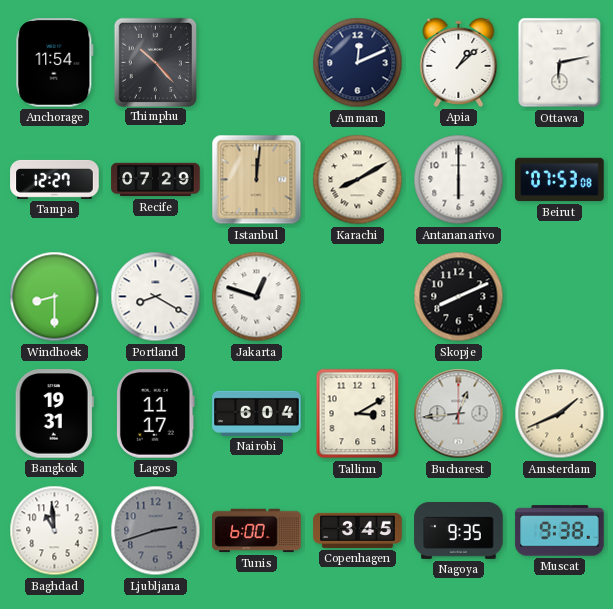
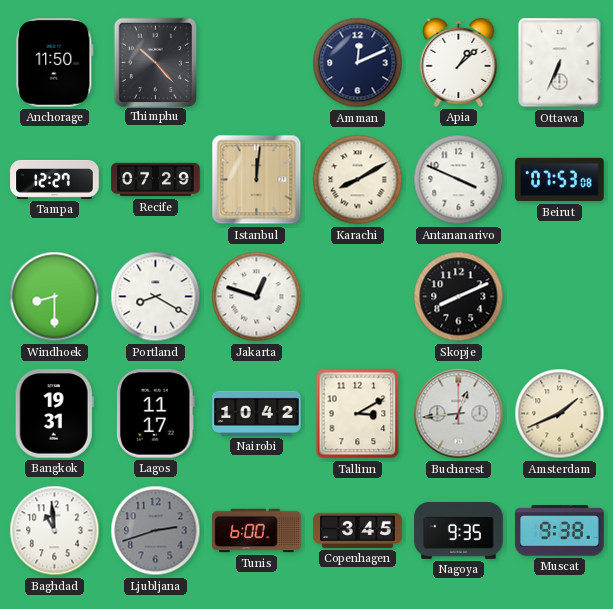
Anchorage: 11:54 -> 11:50
Ottawa: 6:13 -> 6:34
Antananarivo: 6:00 -> 3:49
Nairobi: 6:04 -> 10:42
